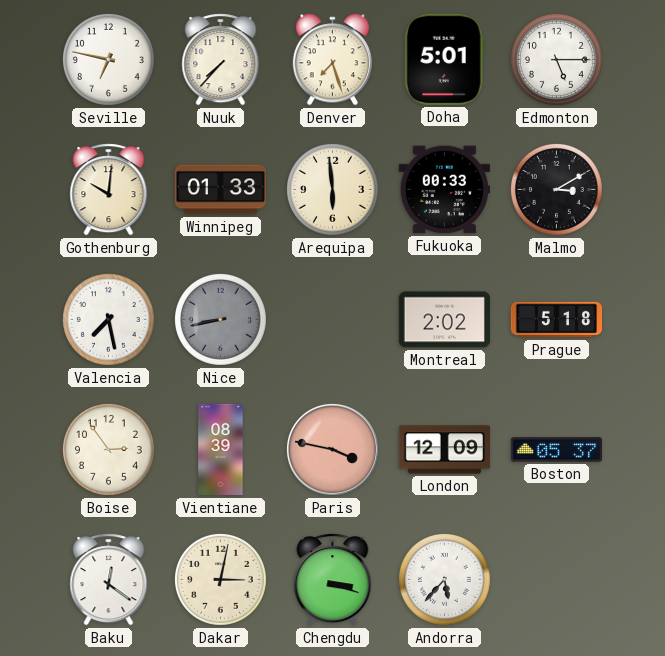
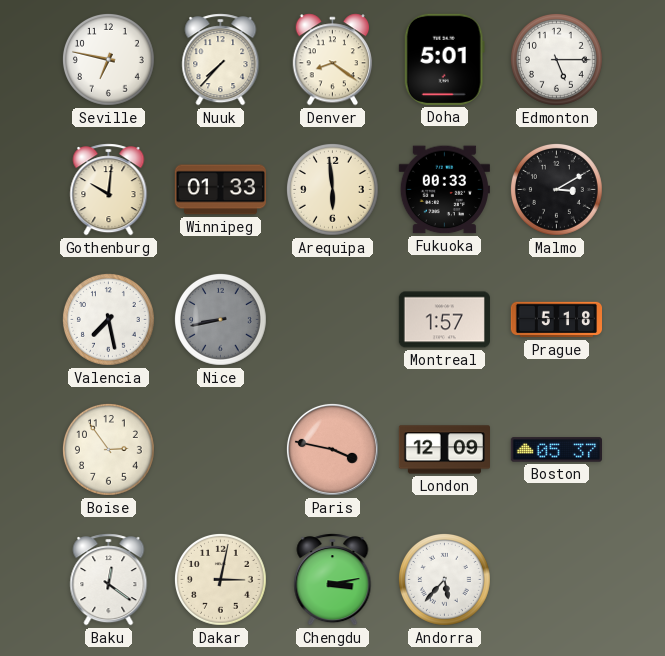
Denver: 7:27 -> 8:21
Montreal: 2:02 -> 1:57
Vientiane: 08:39 -> none
Chengdu: 3:18 -> 3:13
